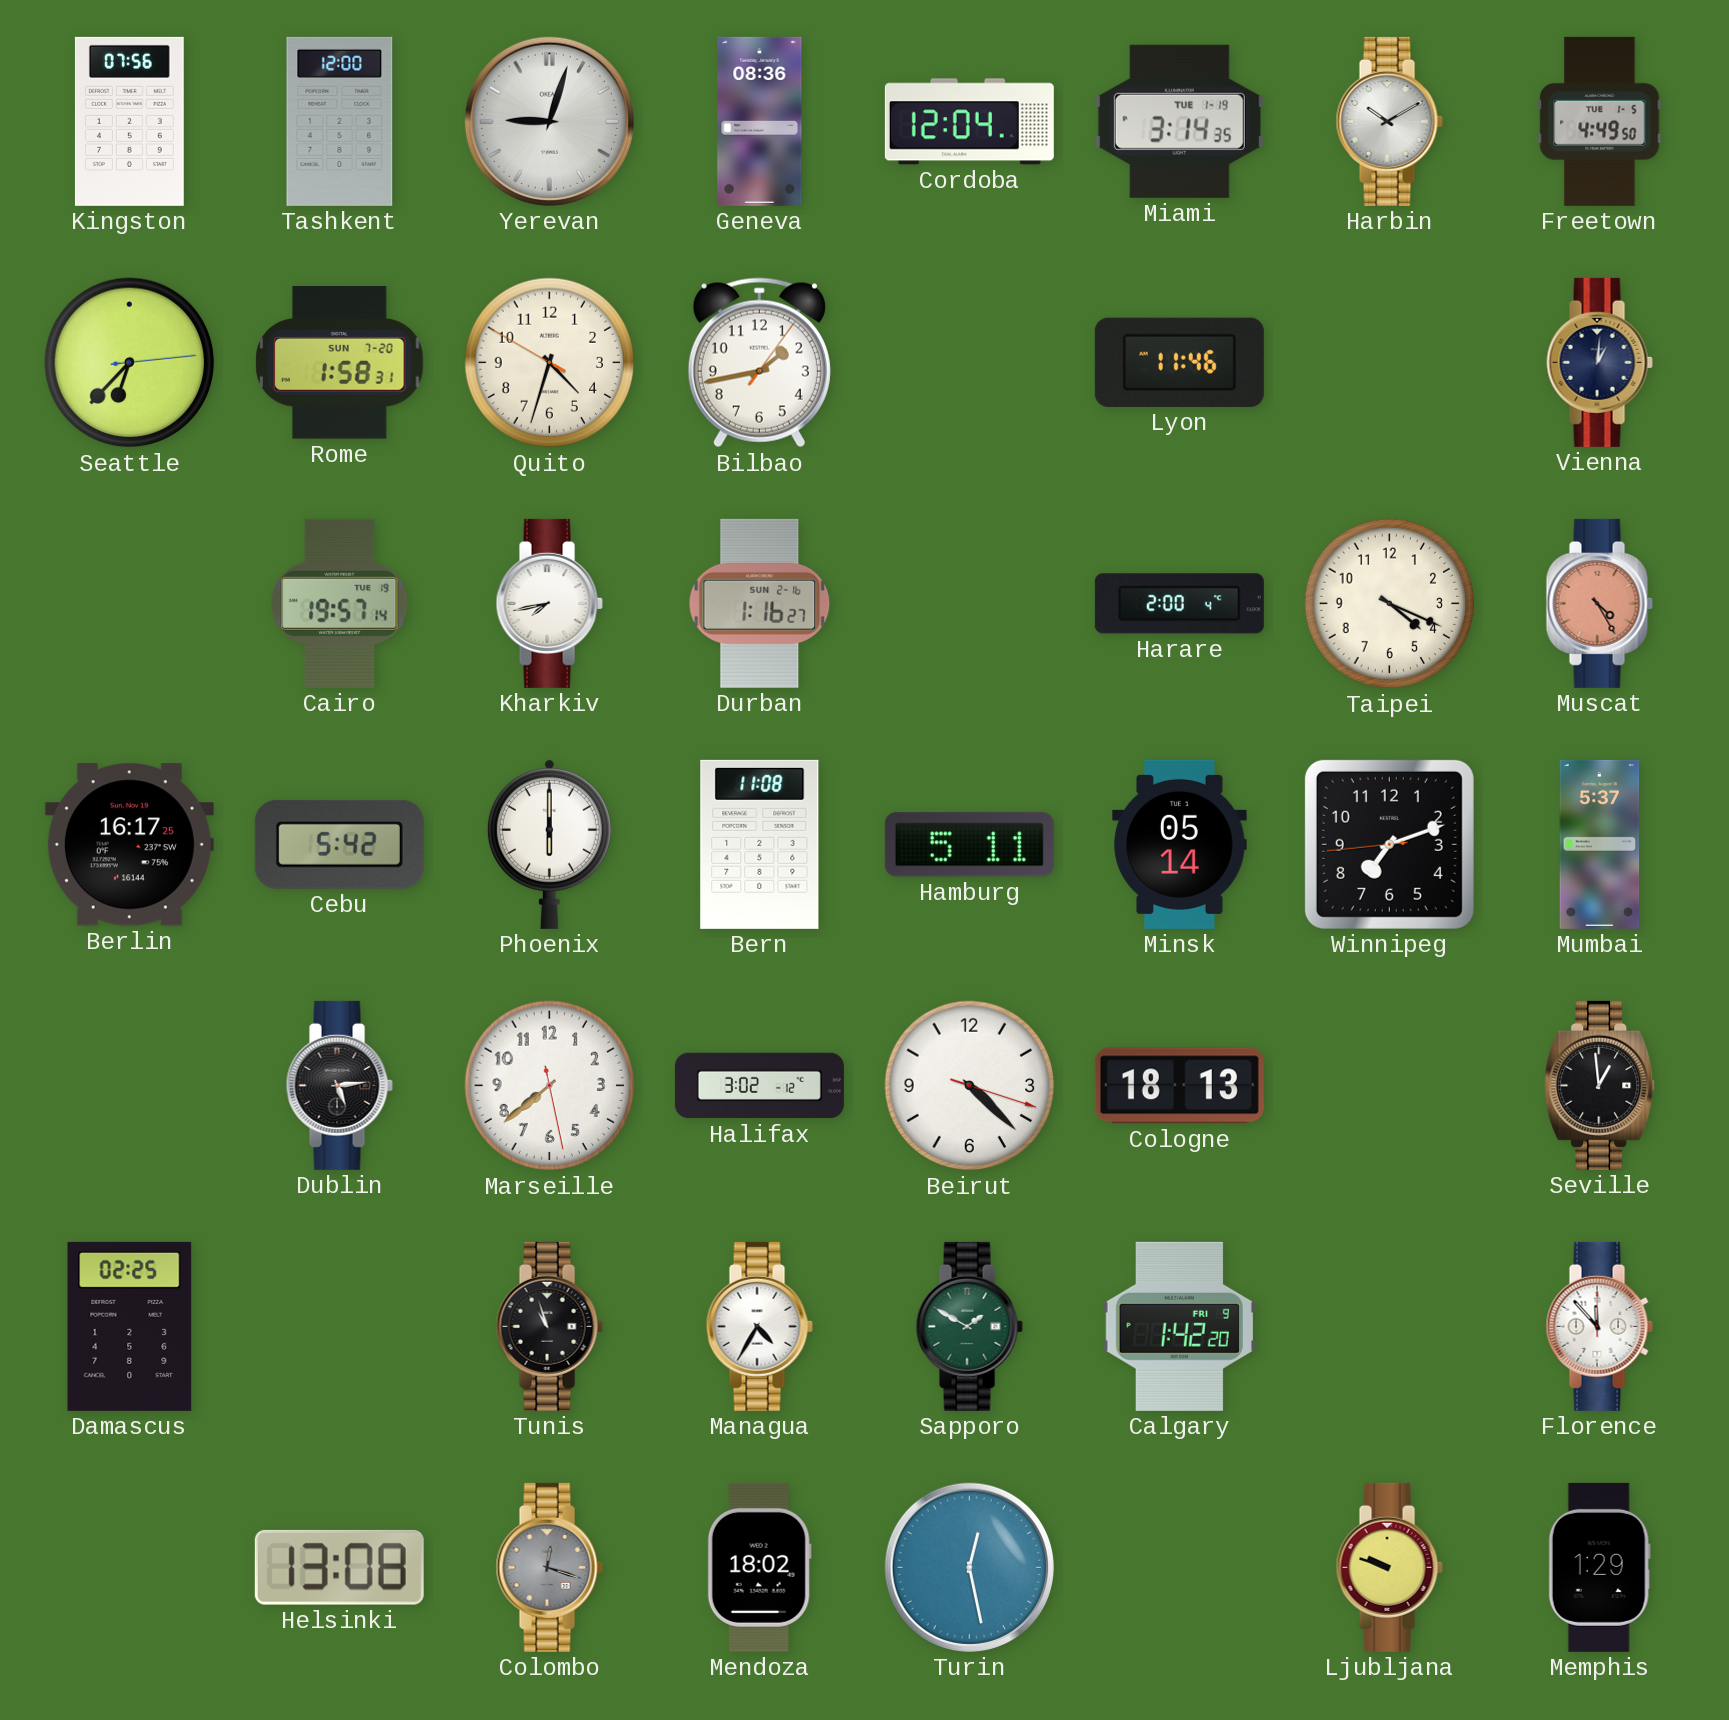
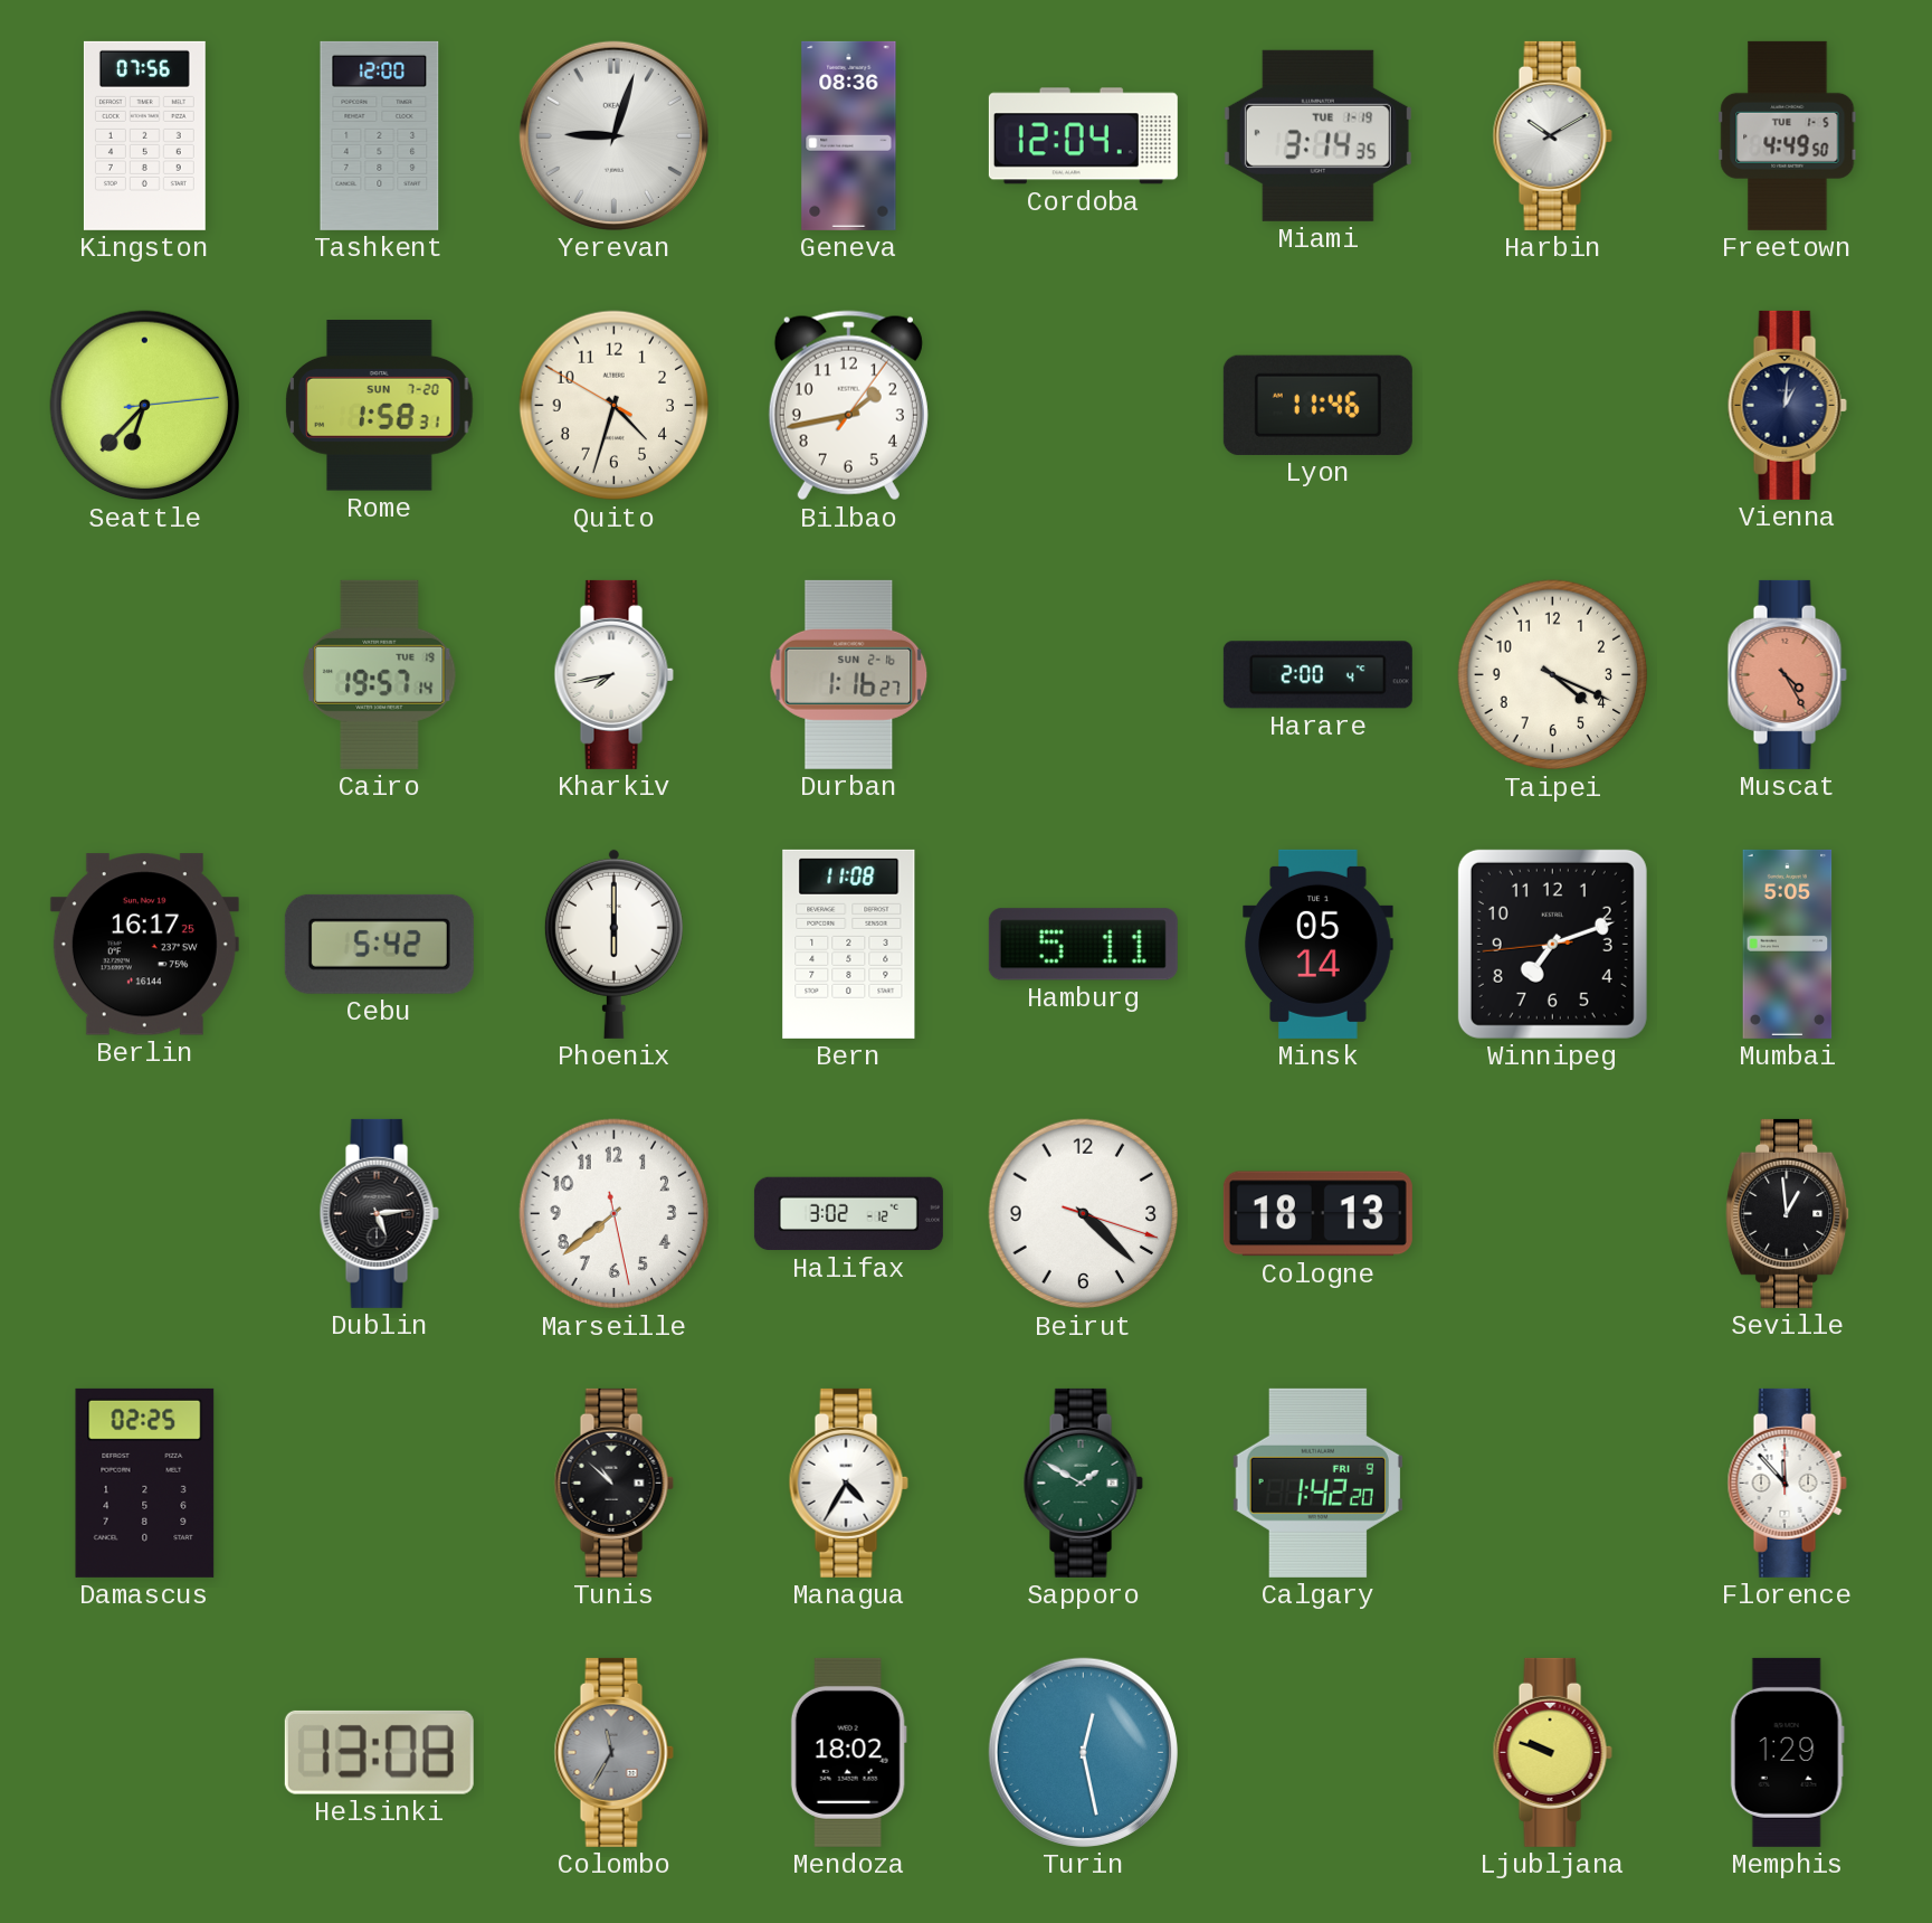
Mumbai: 5:37 -> 5:05
Tunis: 10:57 -> 10:52
Colombo: 12:18 -> 11:35
